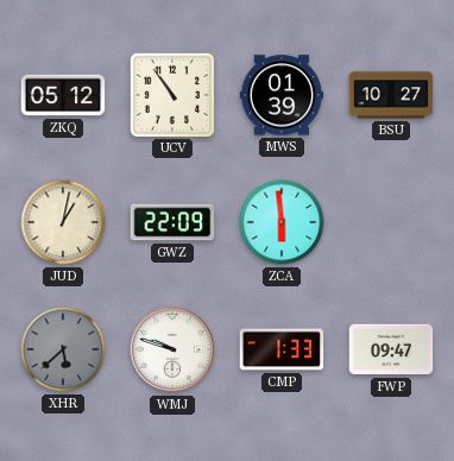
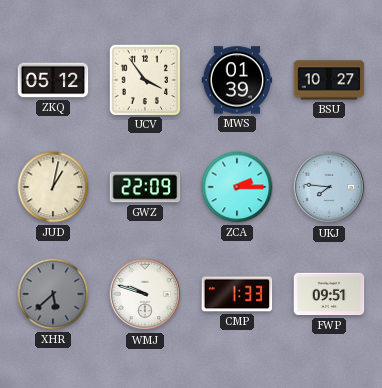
UCV: 10:54 -> 3:54
ZCA: 5:59 -> 2:15
UKJ: none -> 7:46
FWP: 09:47 -> 09:51
